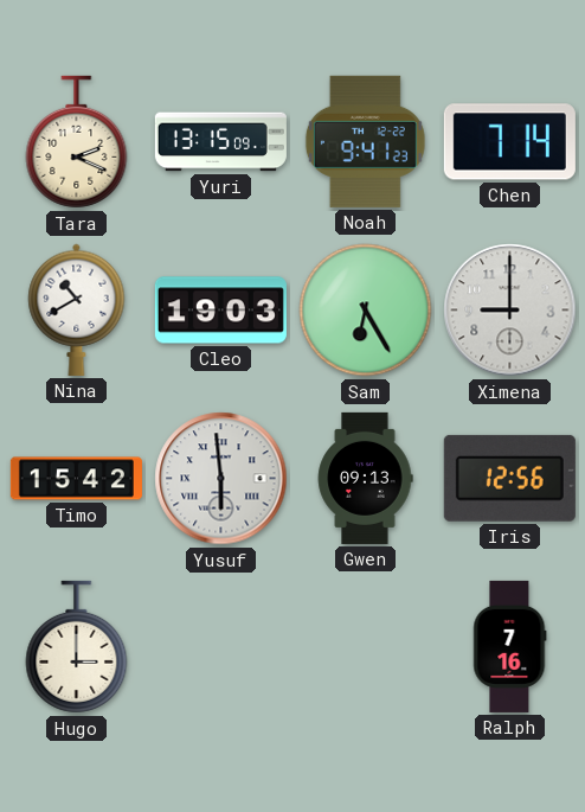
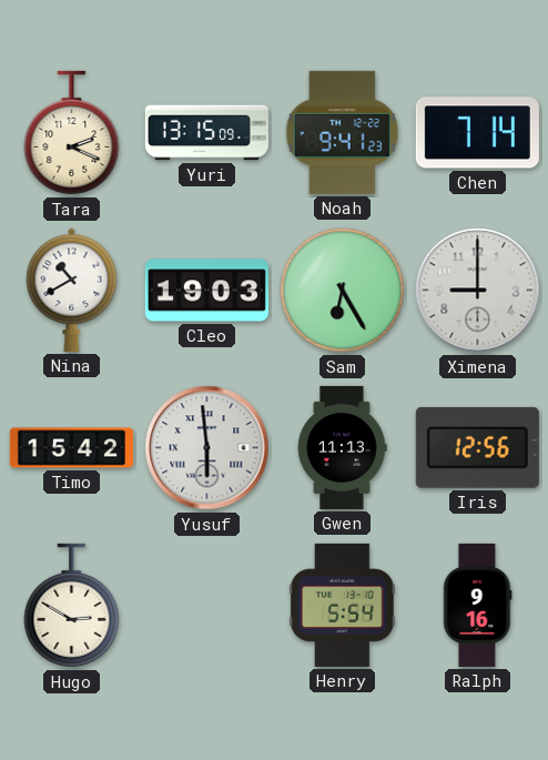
Gwen: 09:13 -> 11:13
Hugo: 3:00 -> 2:50
Henry: none -> 5:54
Ralph: 7:16 -> 9:16
